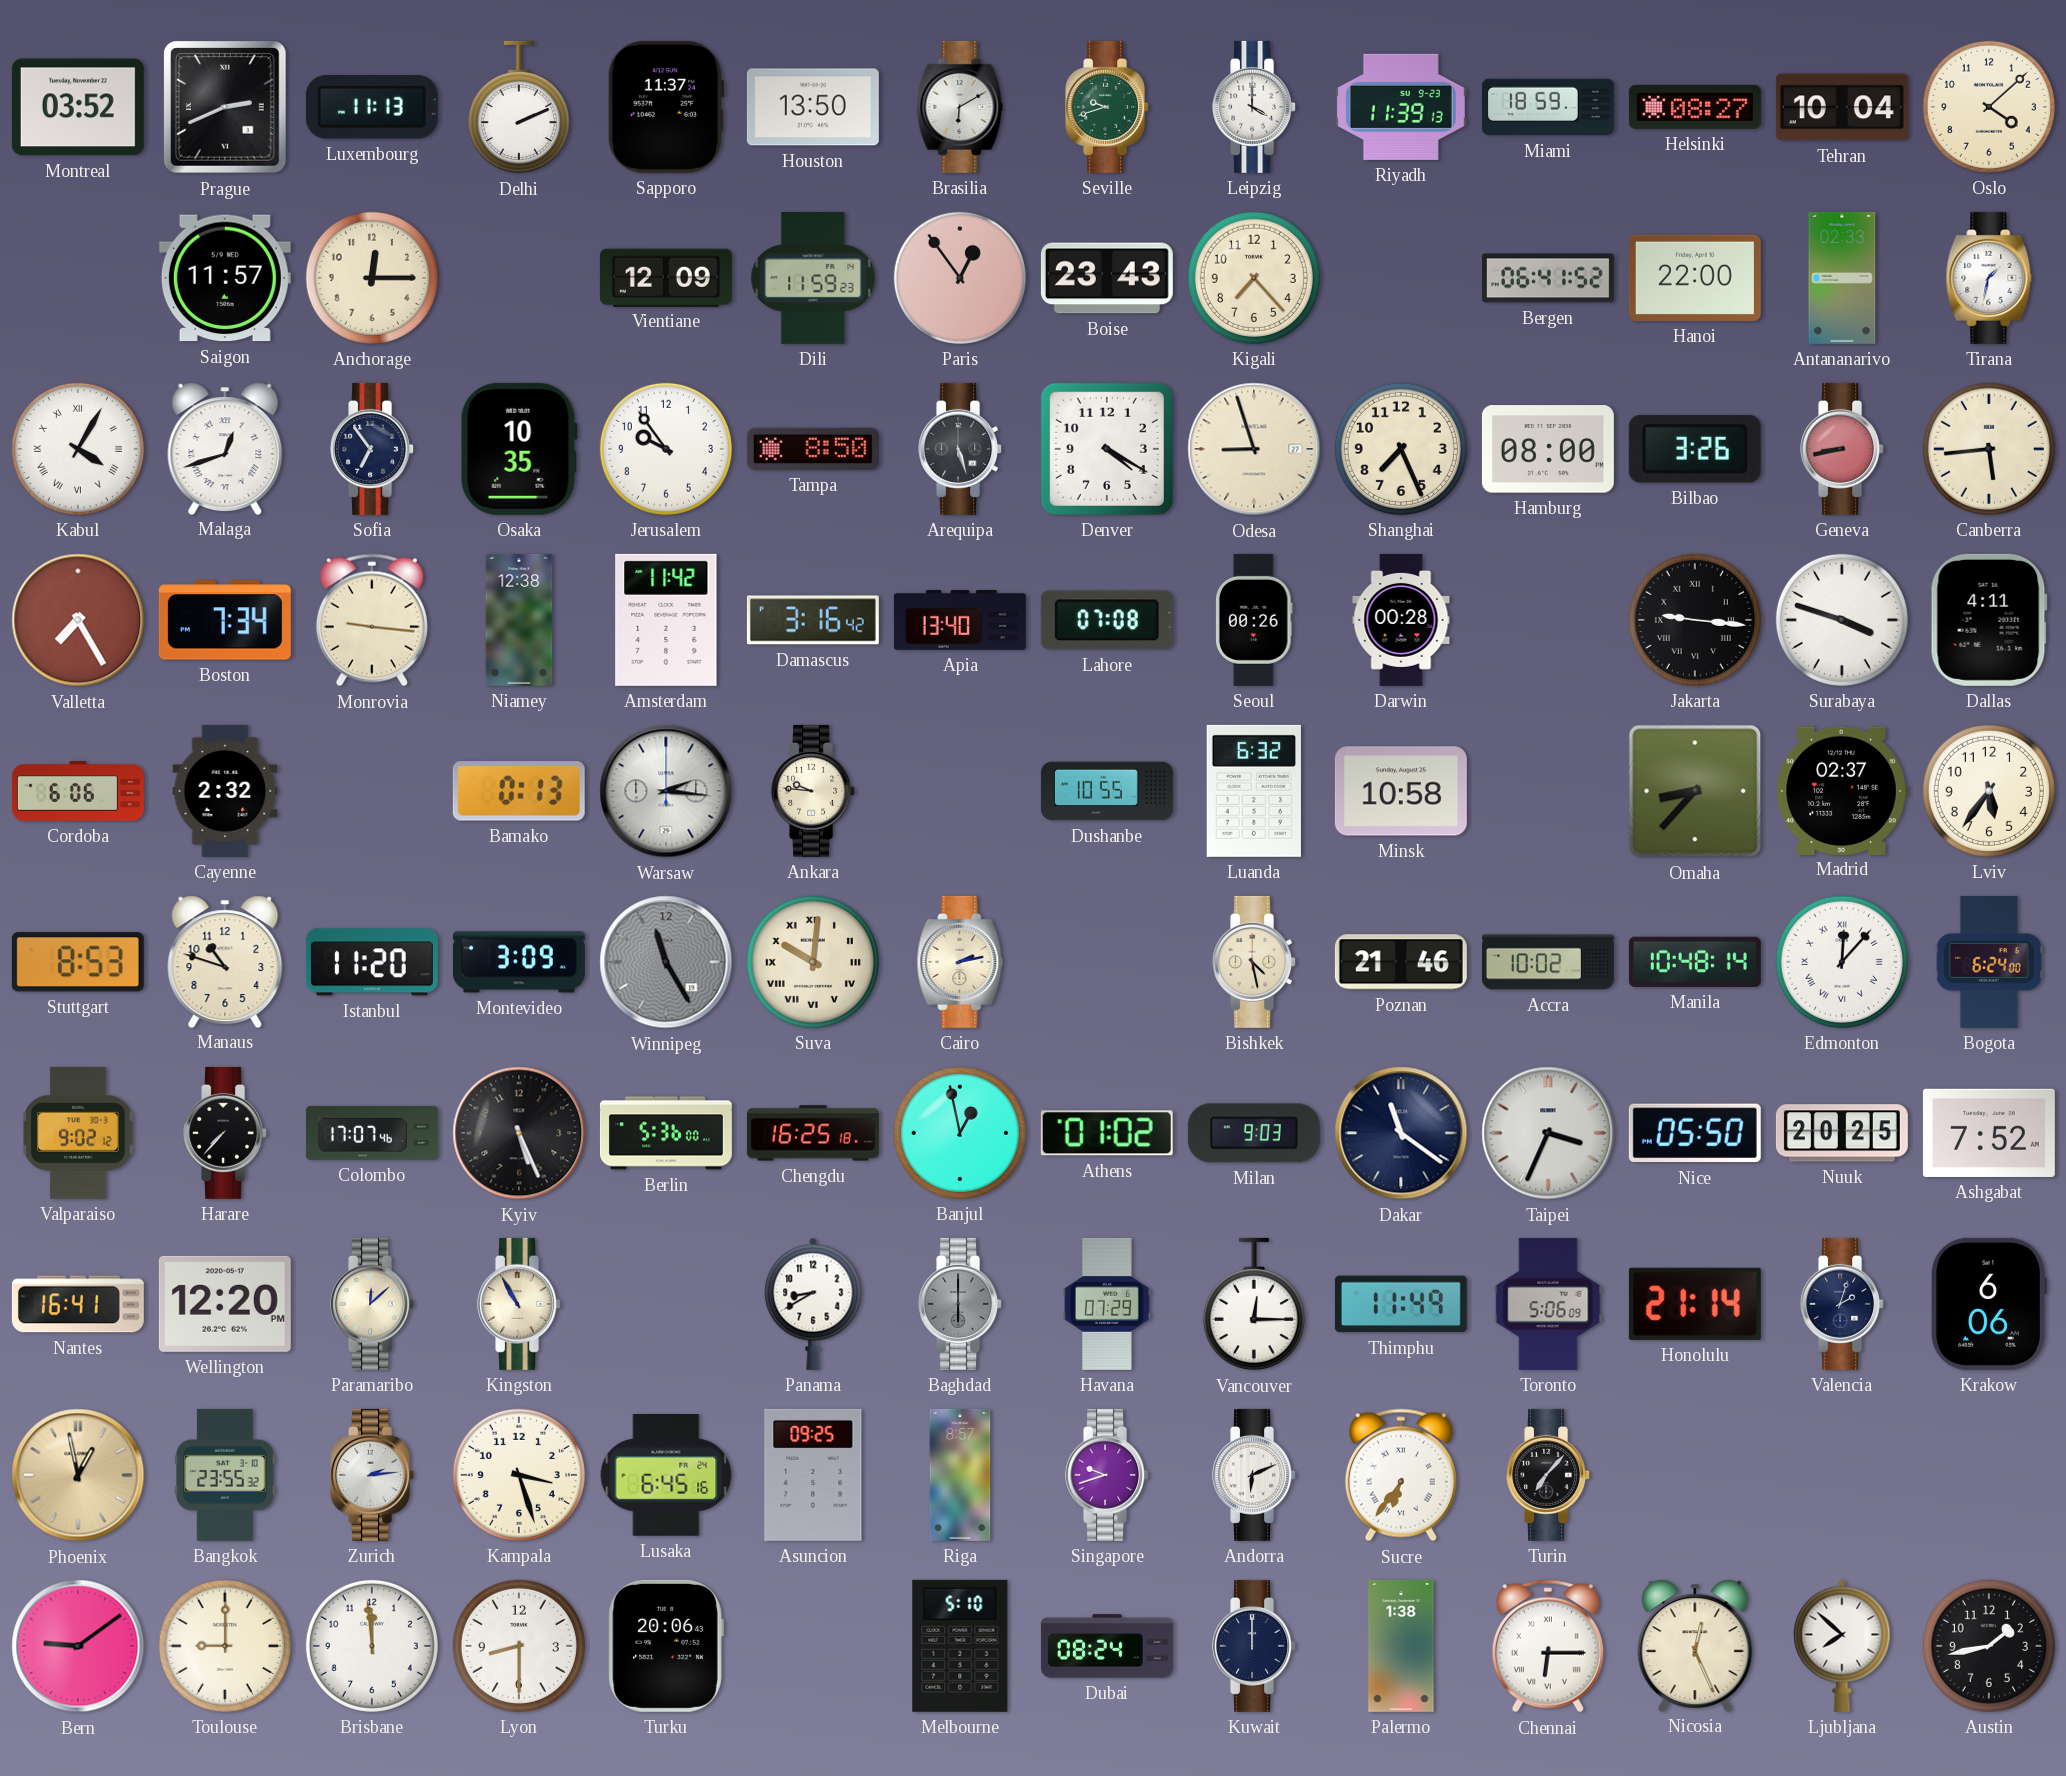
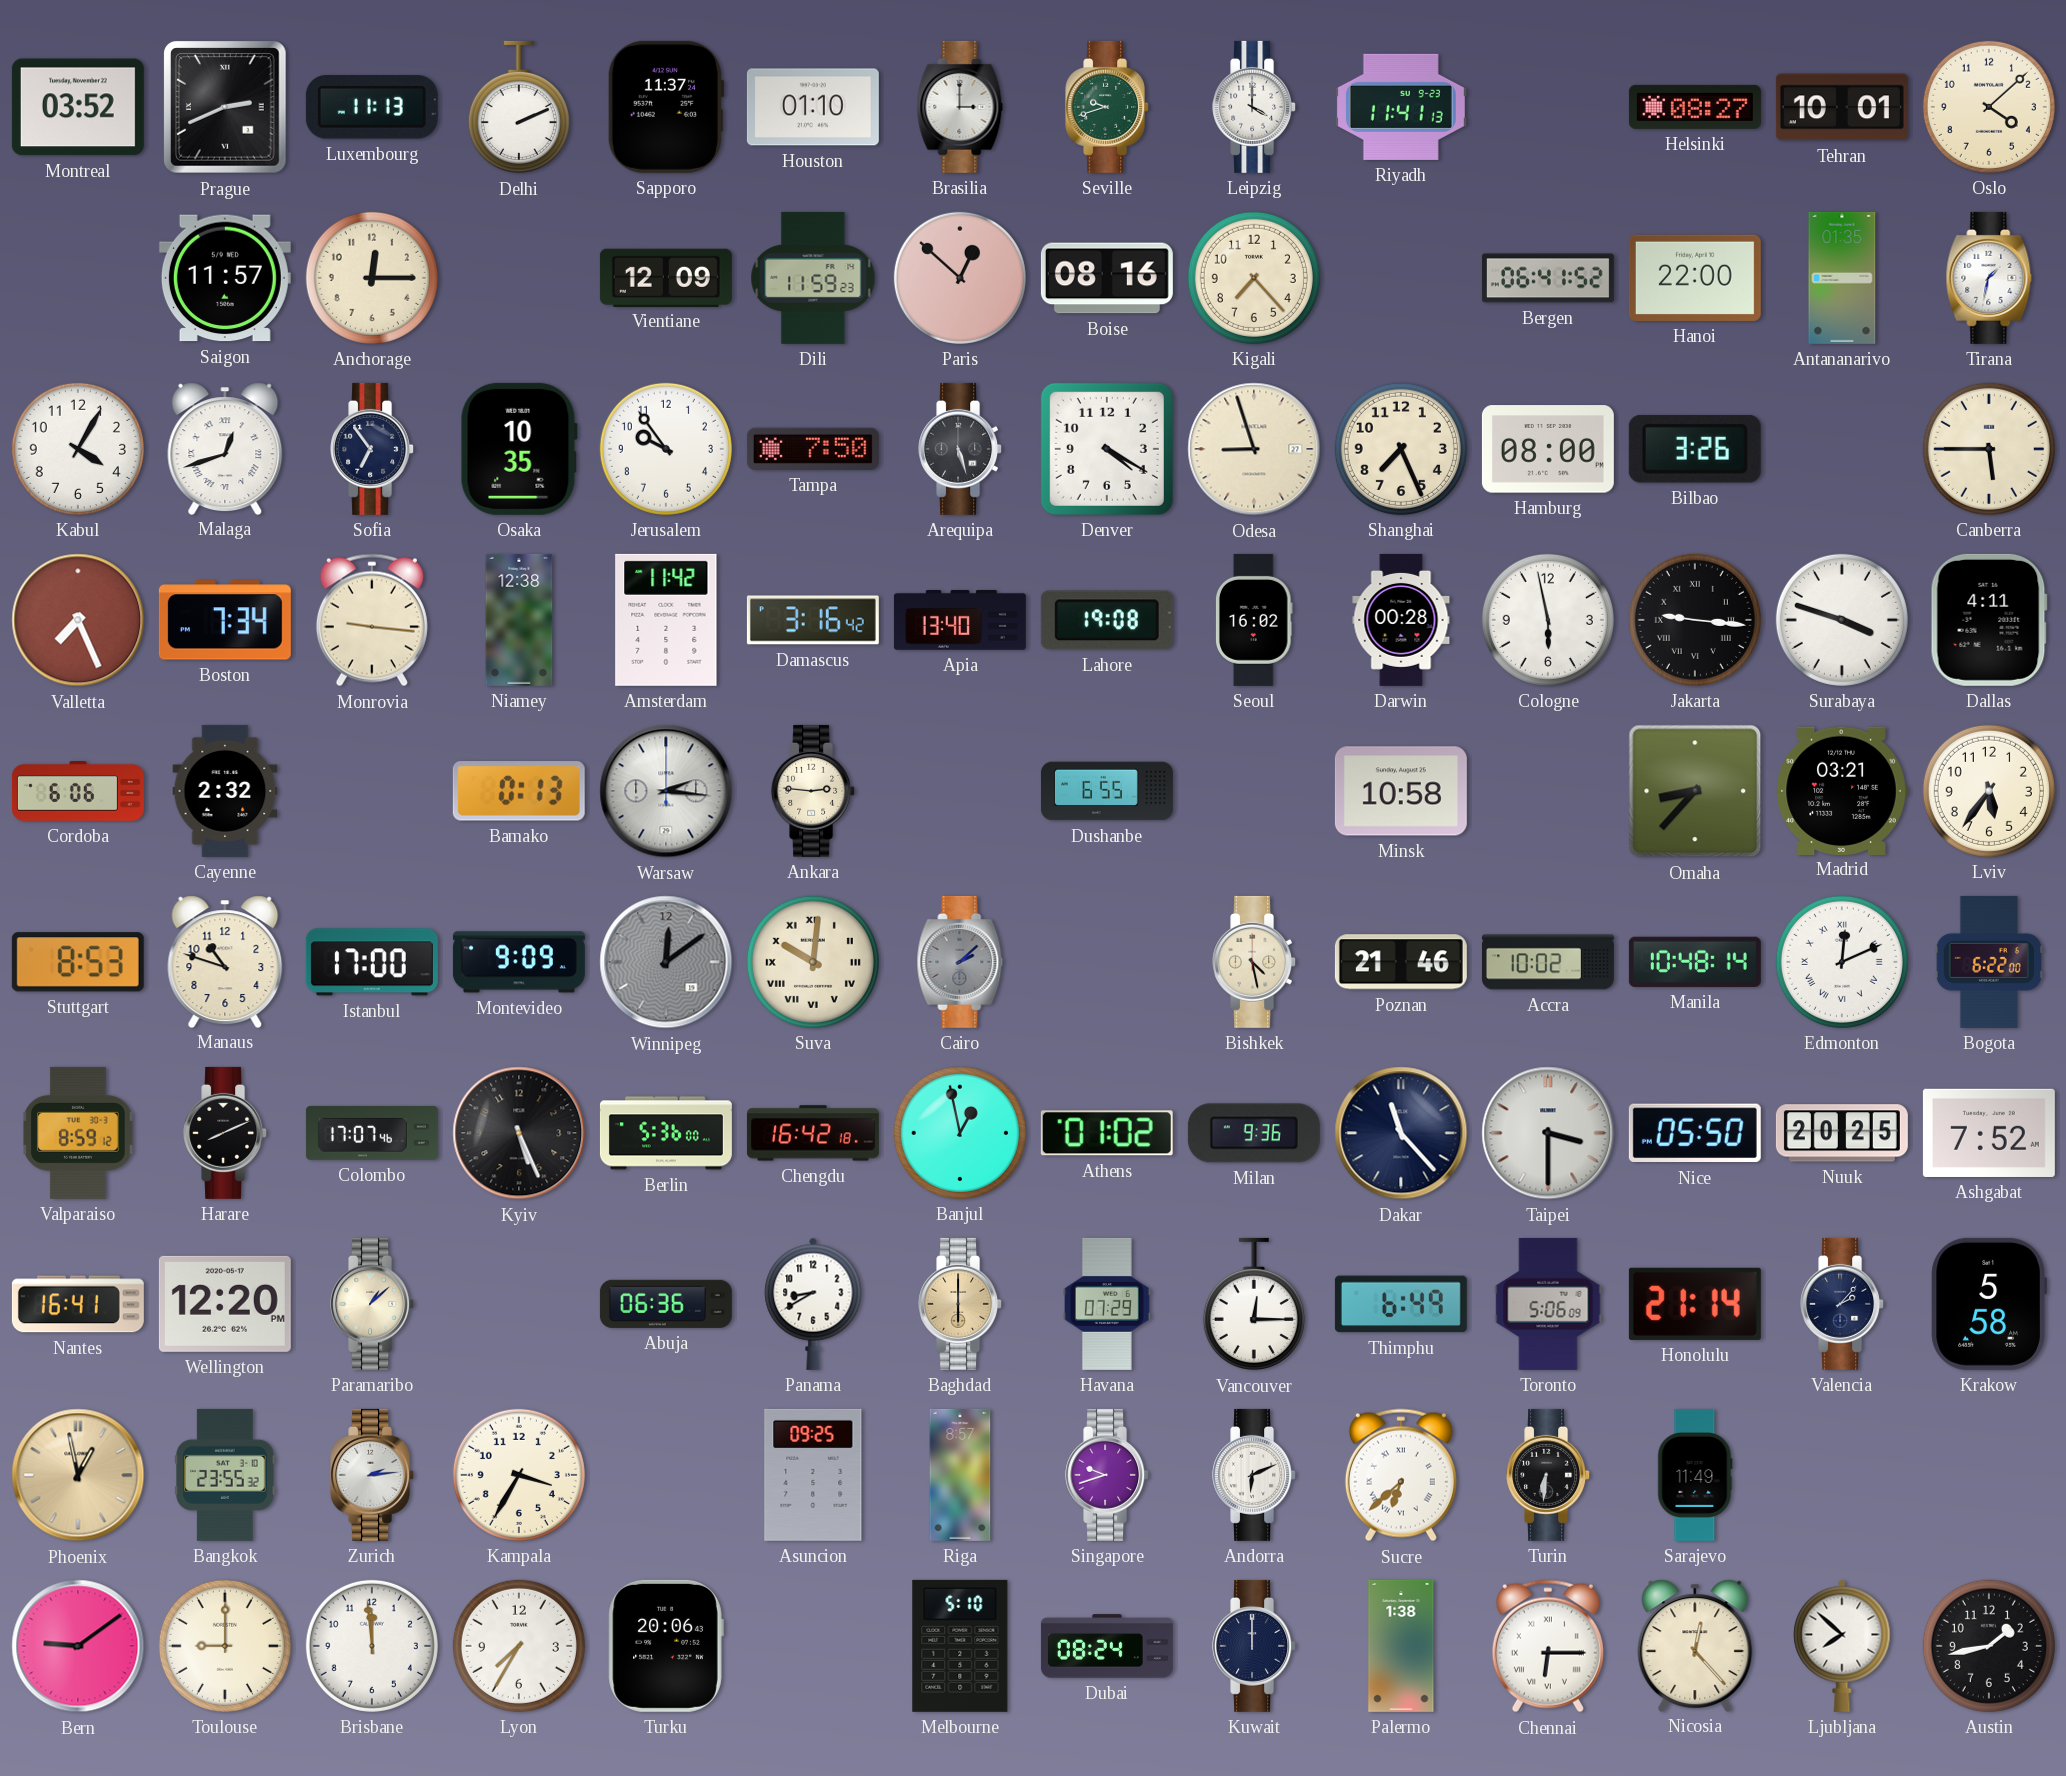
Houston: 13:50 -> 01:10
Brasilia: 6:10 -> 3:00
Riyadh: 11:39 -> 11:41
Miami: 18:59 -> none
Tehran: 10:04 -> 10:01
Paris: 12:54 -> 12:52
Boise: 23:43 -> 08:16
Antananarivo: 02:33 -> 01:35
Kabul numerals: Roman -> Arabic
Tampa: 8:50 -> 7:50
Geneva: 8:43 -> none
Canberra: 5:44 -> 5:45
Valletta: 7:25 -> 7:26
Lahore: 07:08 -> 19:08
Seoul: 00:26 -> 16:02
Cologne: none -> 5:58
Ankara: 9:46 -> 2:46
Dushanbe: 10:55 -> 6:55
Luanda: 6:32 -> none
Madrid: 02:37 -> 03:21
Istanbul: 11:20 -> 17:00
Montevideo: 3:09 -> 9:09
Winnipeg: 11:25 -> 12:09
Cairo: 2:13 -> 2:08
Cairo dial: cream -> grey
Edmonton: 12:07 -> 12:11
Bogota: 6:24 -> 6:22
Valparaiso: 9:02 -> 8:59
Harare: 7:37 -> 8:11
Chengdu: 16:25 -> 16:42
Milan: 9:03 -> 9:36
Dakar: 11:21 -> 11:23
Taipei: 3:34 -> 3:30
Paramaribo: 12:08 -> 1:08
Kingston: 10:55 -> none
Abuja: none -> 06:36
Baghdad dial: grey -> champagne
Thimphu: 11:49 -> 6:49
Valencia: 2:03 -> 2:07
Krakow: 6:06 -> 5:58
Kampala: 3:27 -> 3:35
Lusaka: 6:45 -> none
Sucre: 6:36 -> 6:38
Turin: 7:07 -> 6:31
Sarajevo: none -> 11:49
Lyon: 8:30 -> 7:35
Nicosia: 12:26 -> 12:23
